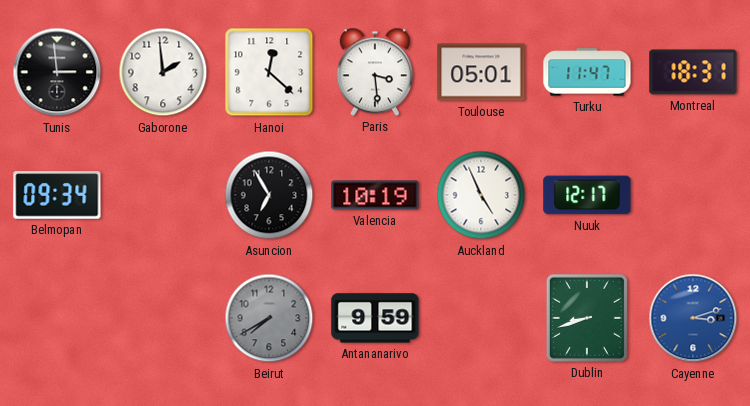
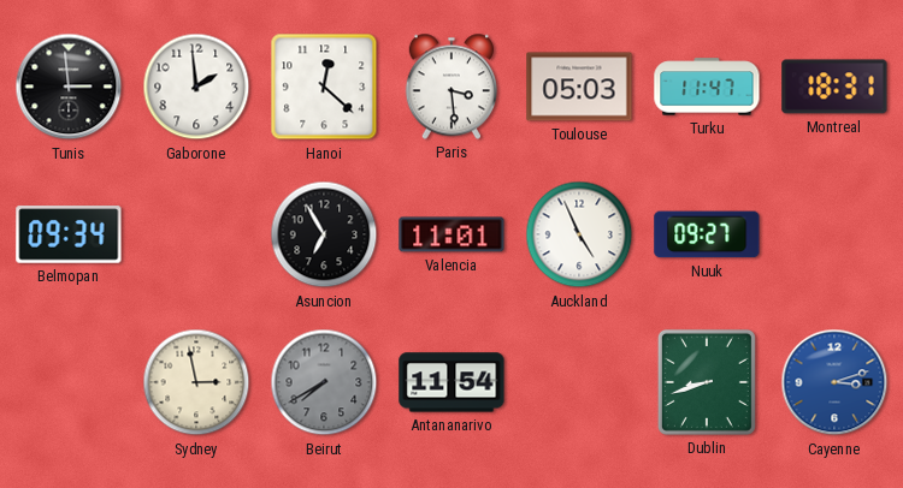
Toulouse: 05:01 -> 05:03
Valencia: 10:19 -> 11:01
Nuuk: 12:17 -> 09:27
Sydney: none -> 2:58
Antananarivo: 9:59 -> 11:54
